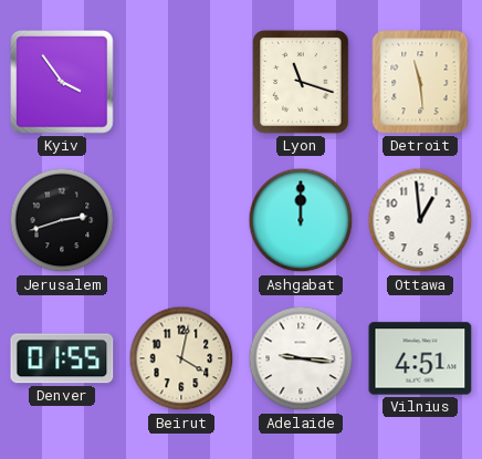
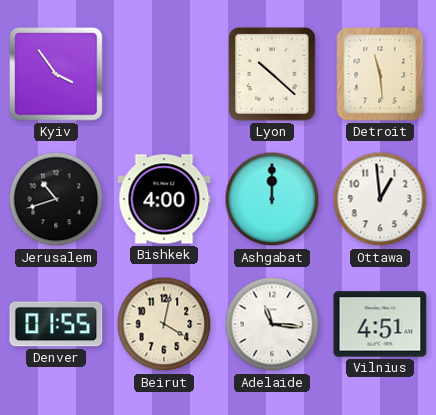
Lyon: 11:18 -> 10:22
Jerusalem: 2:42 -> 10:42
Bishkek: none -> 4:00
Adelaide: 9:16 -> 11:16
